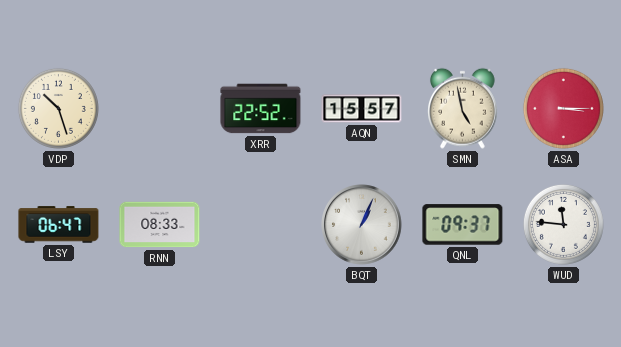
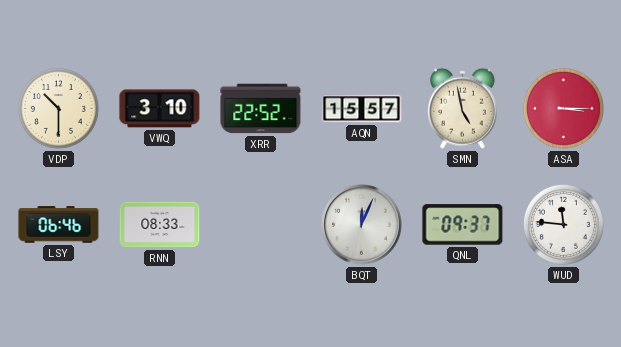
VDP: 10:27 -> 10:30
VWQ: none -> 3:10
LSY: 06:47 -> 06:46
BQT: 1:04 -> 12:04
